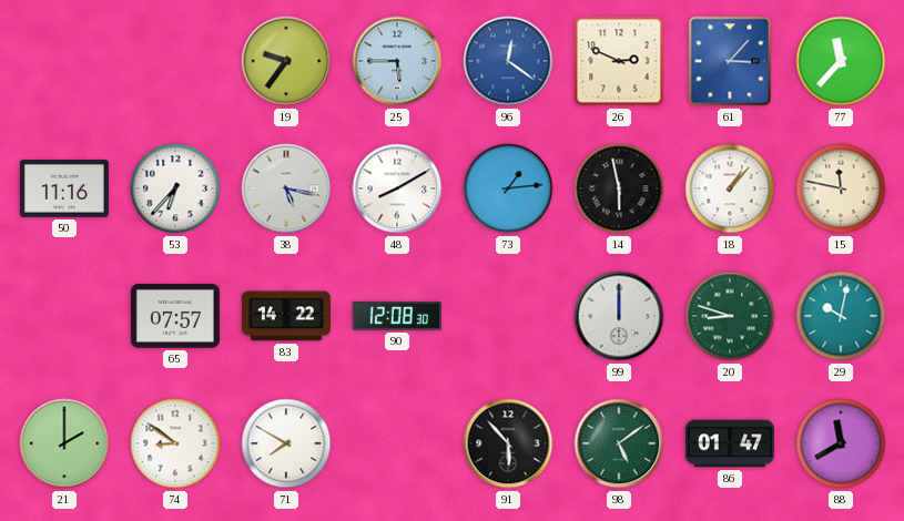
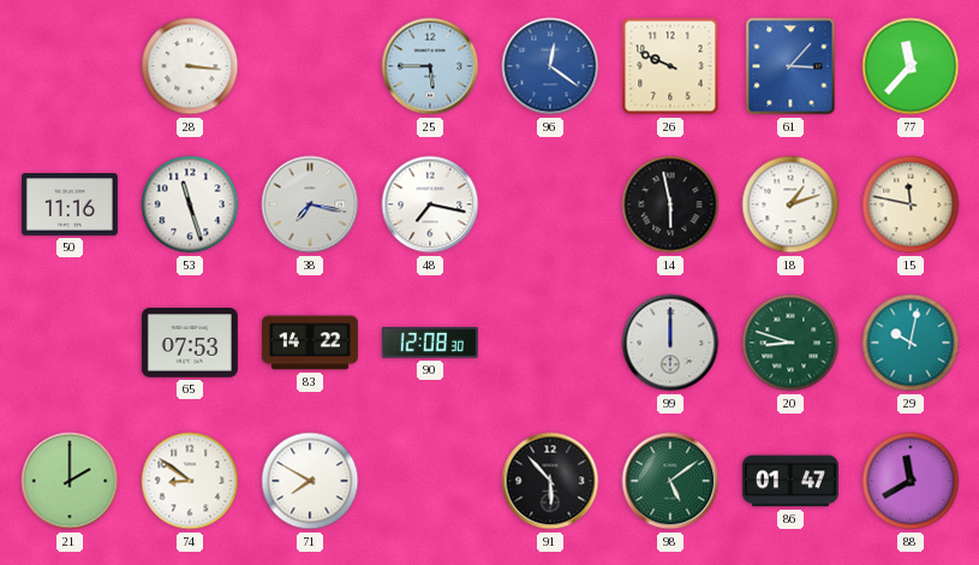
28: none -> 3:16
19: 9:36 -> none
26: 2:49 -> 9:49
53: 6:37 -> 11:27
38: 5:17 -> 7:17
48: 8:10 -> 7:17
73: 1:14 -> none
18: 1:07 -> 1:12
65: 07:57 -> 07:53
